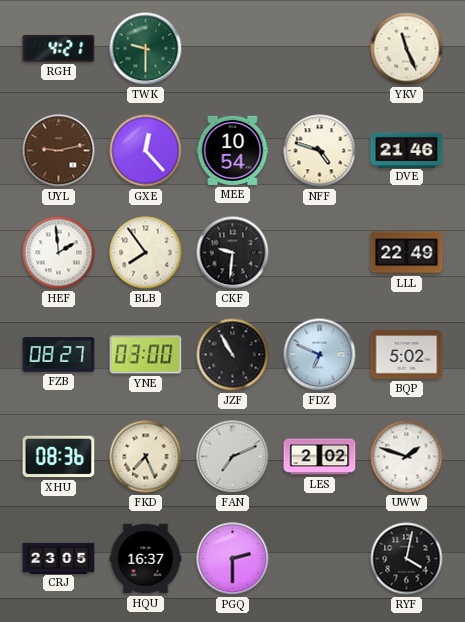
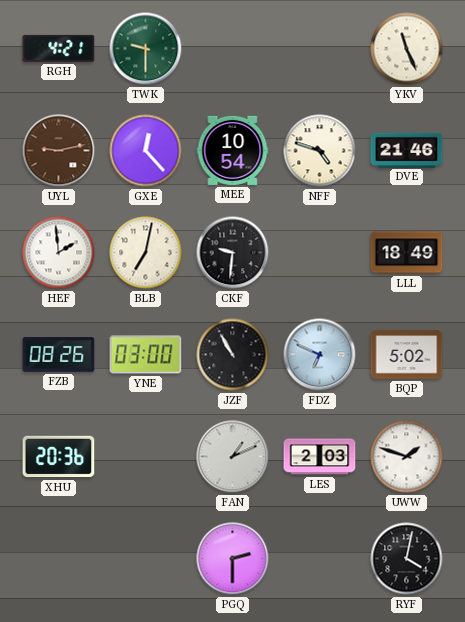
BLB: 7:54 -> 7:02
LLL: 22:49 -> 18:49
FZB: 08:27 -> 08:26
XHU: 08:36 -> 20:36
FKD: 7:26 -> none
FAN: 7:11 -> 1:11
LES: 2:02 -> 2:03
CRJ: 23:05 -> none
HQU: 16:37 -> none
